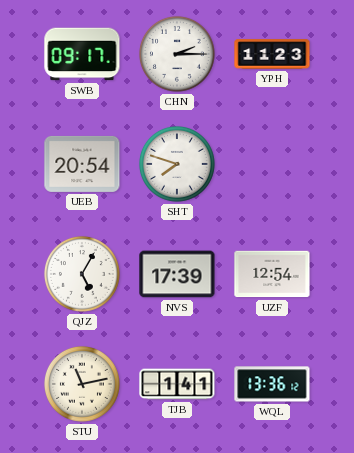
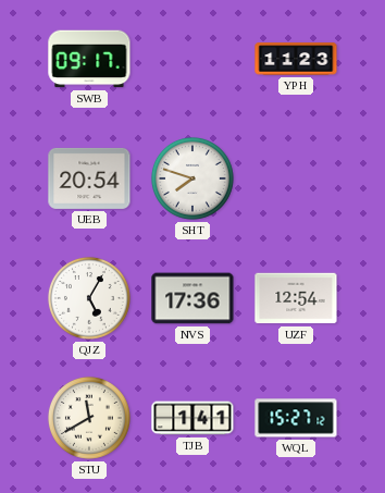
CHN: 2:15 -> none
NVS: 17:39 -> 17:36
STU: 11:13 -> 11:40
WQL: 13:36 -> 15:27
